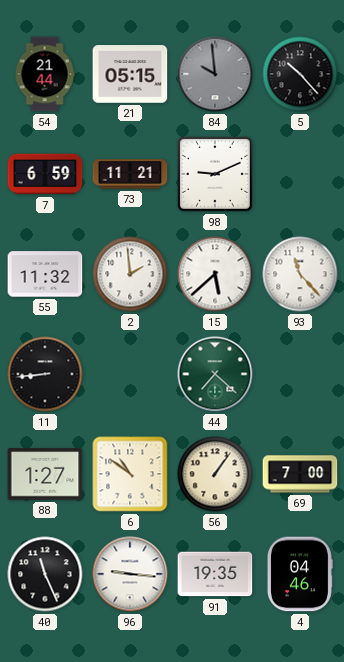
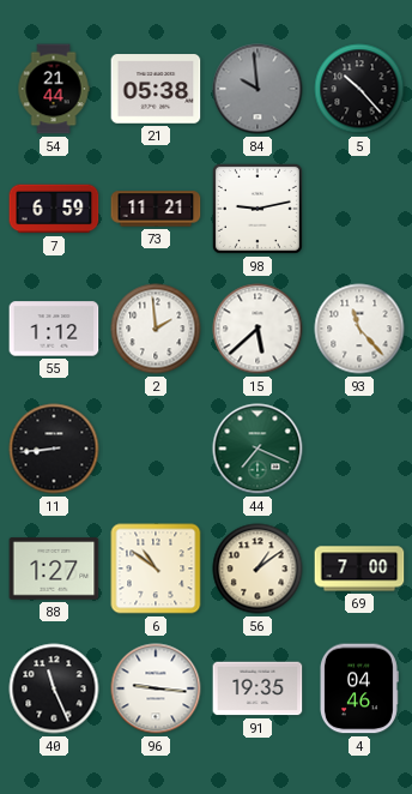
21: 05:15 -> 05:38
98: 9:11 -> 9:13
55: 11:32 -> 1:12
44: 7:22 -> 7:19
56: 1:06 -> 1:09
